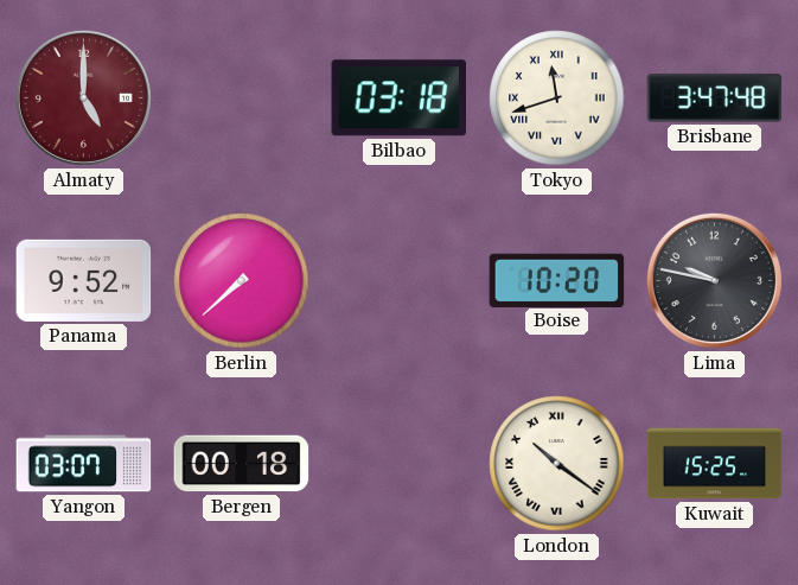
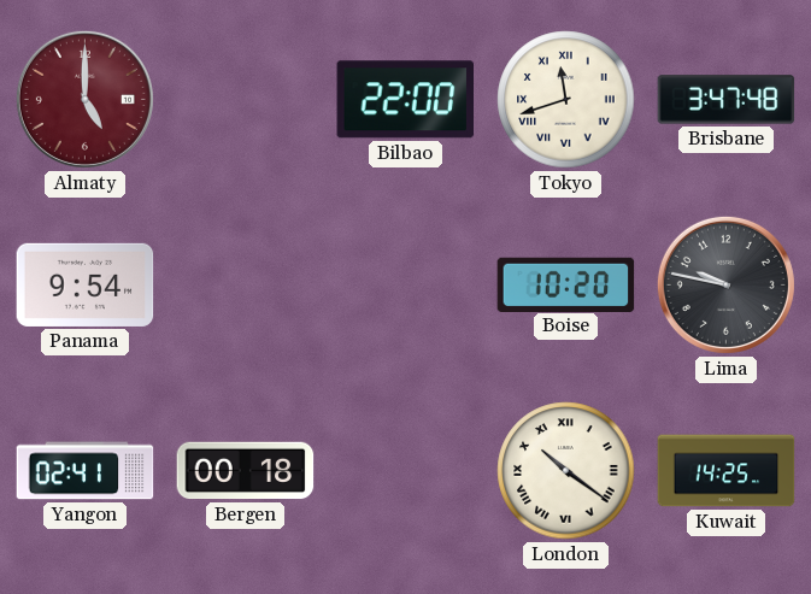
Bilbao: 03:18 -> 22:00
Panama: 9:52 -> 9:54
Berlin: 7:38 -> none
Yangon: 03:07 -> 02:41
Kuwait: 15:25 -> 14:25
